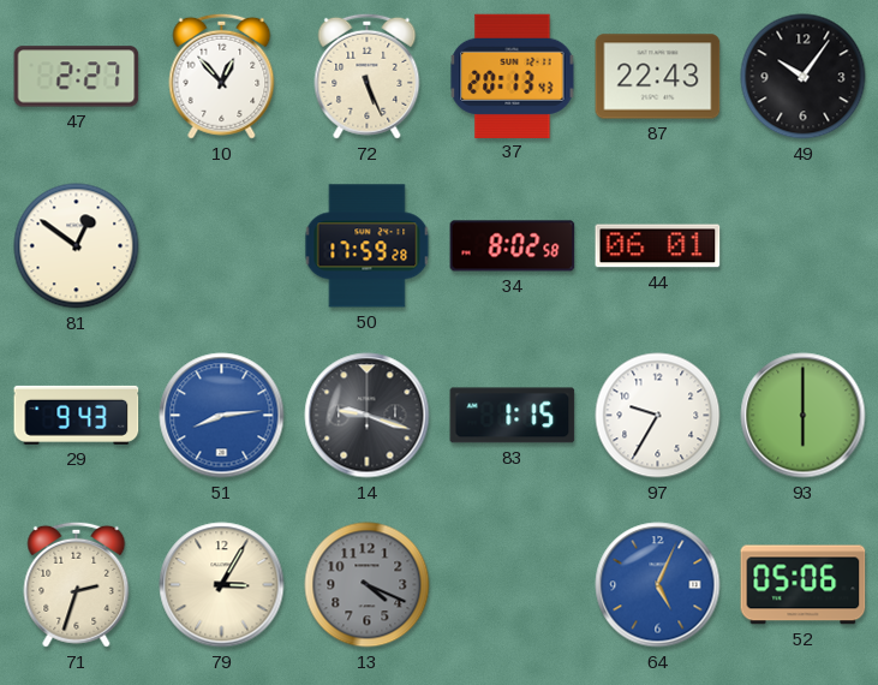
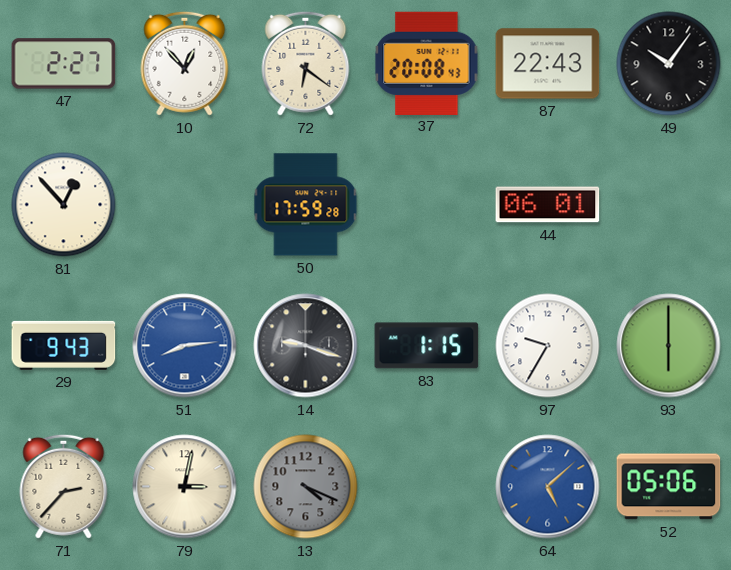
72: 5:26 -> 6:21
37: 20:13 -> 20:08
81: 12:51 -> 12:53
34: 8:02 -> none
71: 2:33 -> 2:37
79: 3:05 -> 3:02
64: 5:04 -> 5:08
